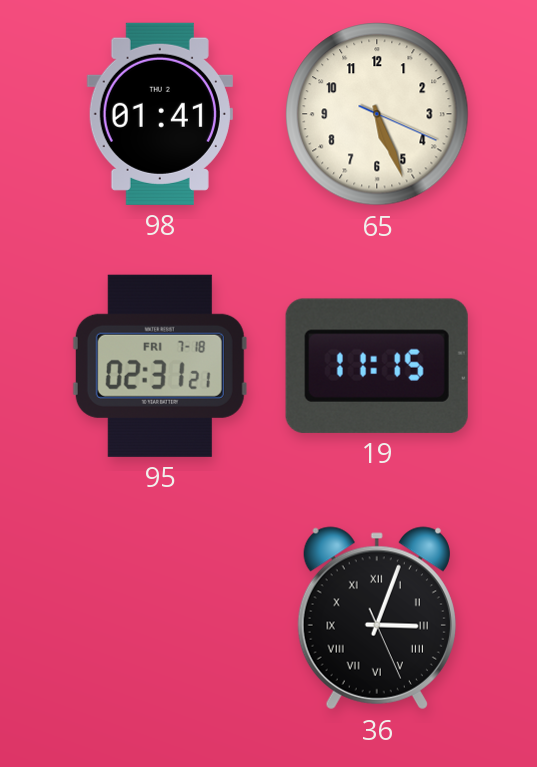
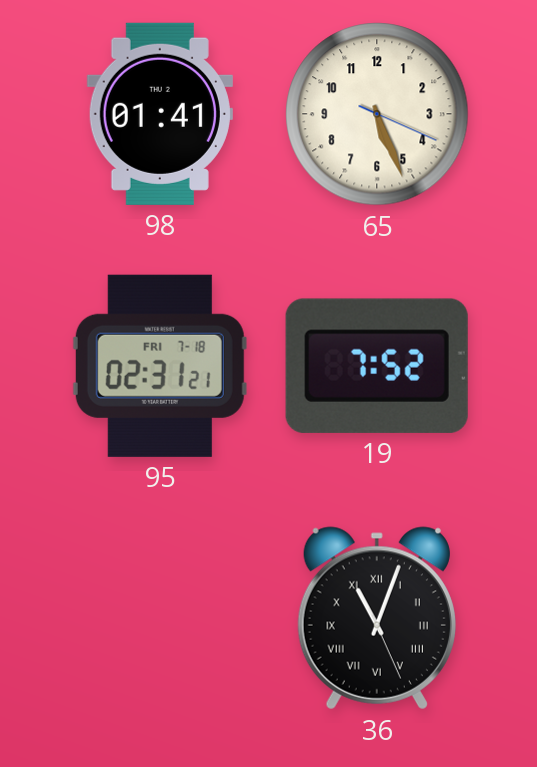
19: 11:15 -> 7:52
36: 3:03 -> 11:03
